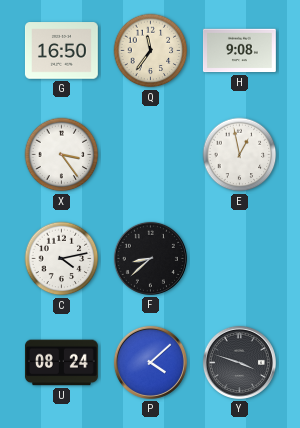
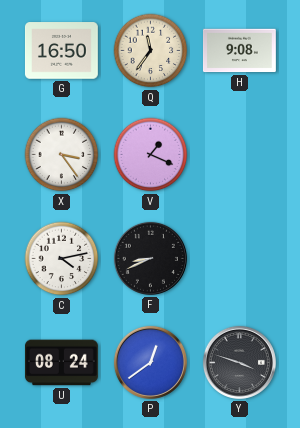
V: none -> 1:19
E: 12:58 -> none
F: 8:38 -> 8:41
P: 4:08 -> 12:39
